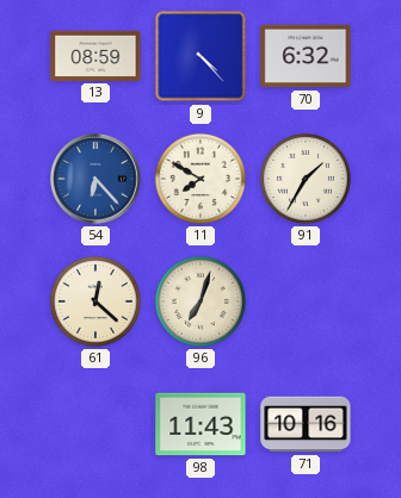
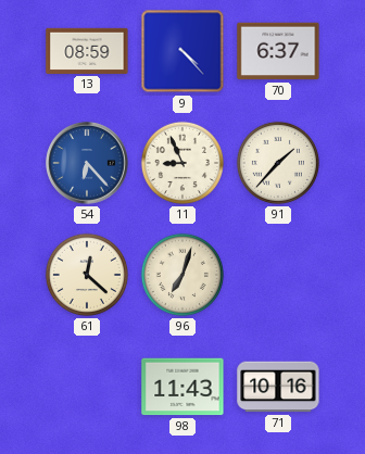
70: 6:32 -> 6:37
11: 7:50 -> 8:56
91: 1:35 -> 1:37
